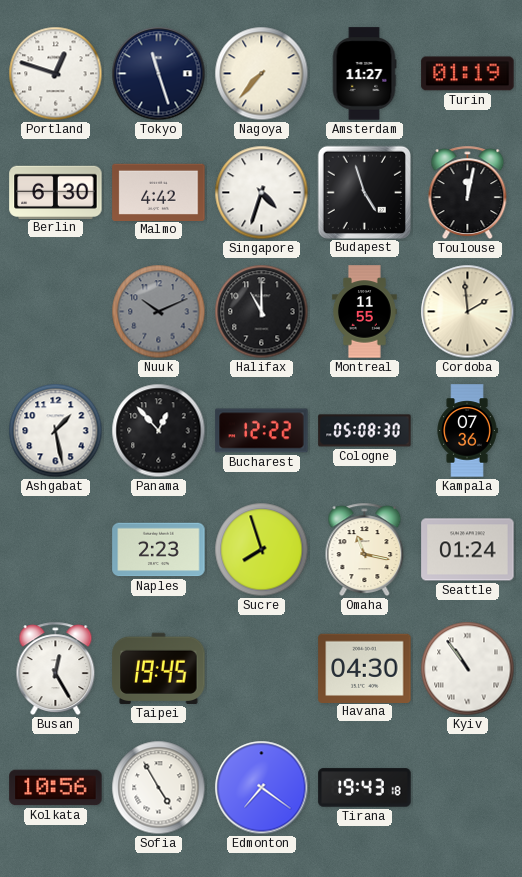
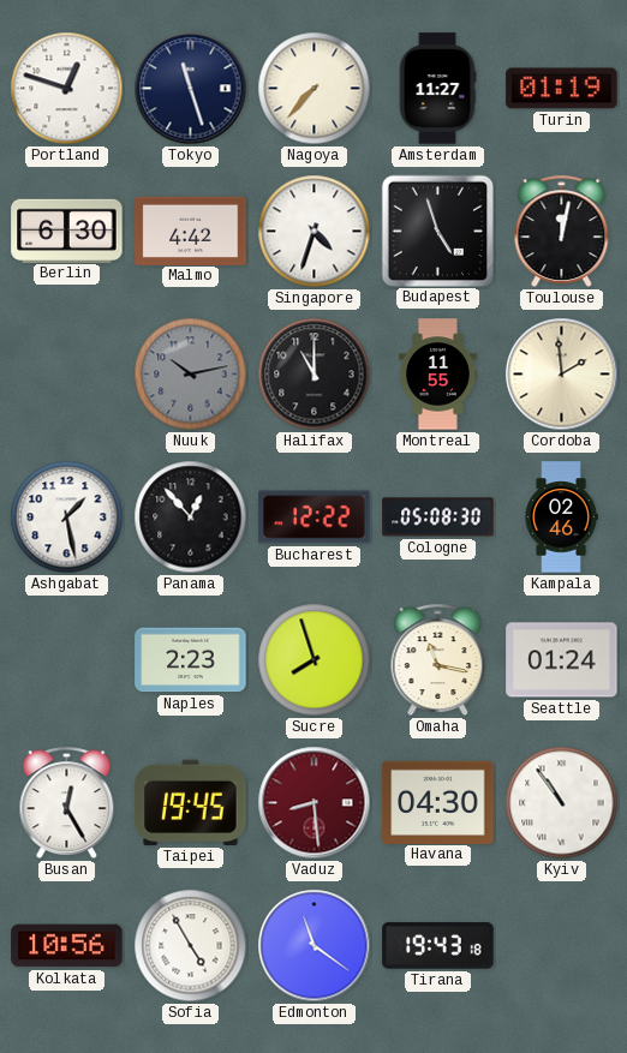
Nuuk: 10:11 -> 10:13
Kampala: 07:36 -> 02:46
Vaduz: none -> 8:29
Edmonton: 7:21 -> 11:21
